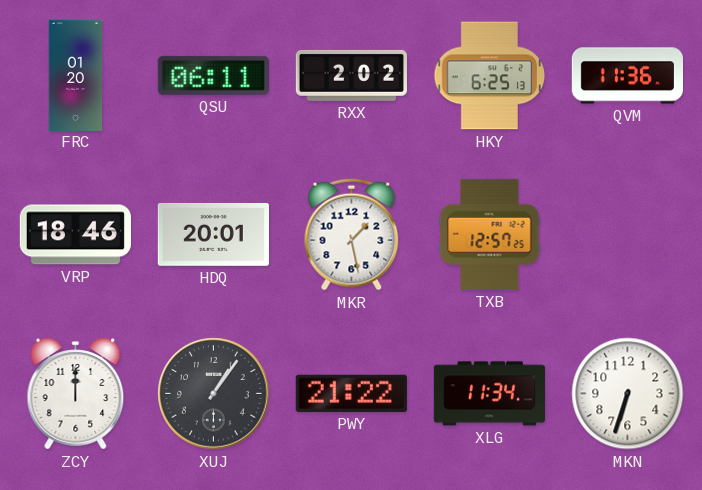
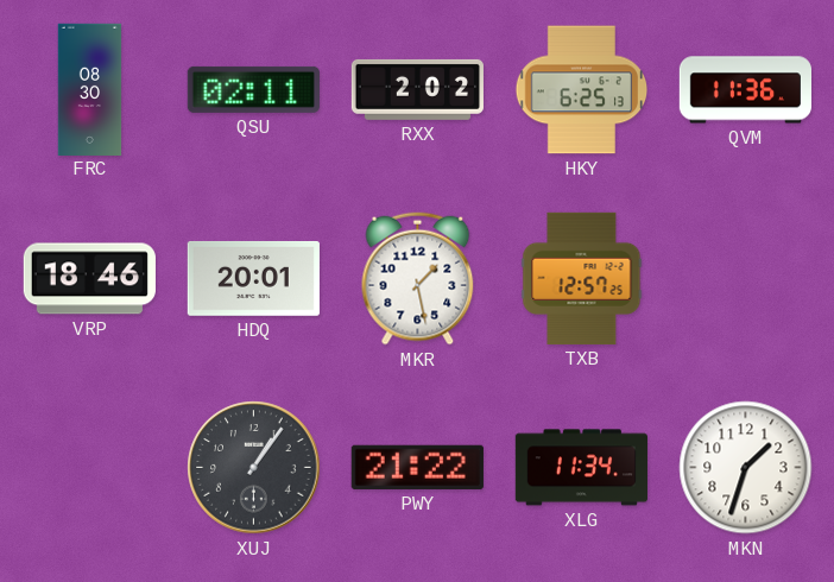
FRC: 01:20 -> 08:30
QSU: 06:11 -> 02:11
ZCY: 12:00 -> none
MKN: 6:33 -> 1:33
